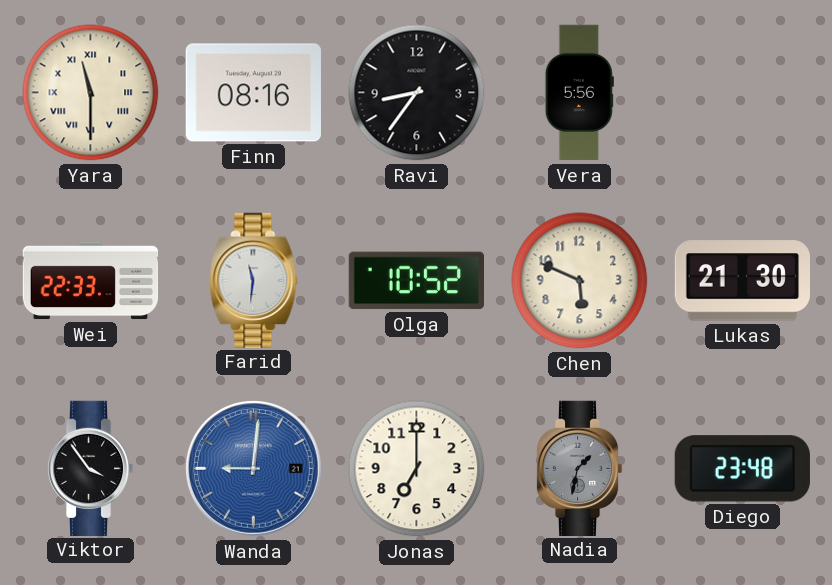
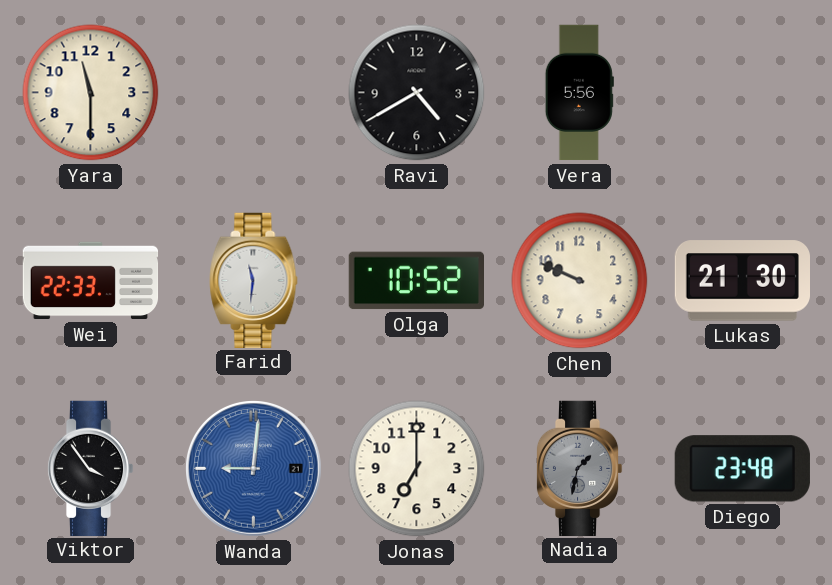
Yara numerals: Roman -> Arabic
Finn: 08:16 -> none
Ravi: 8:36 -> 4:40
Chen: 5:49 -> 9:49
